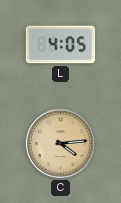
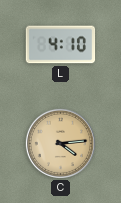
L: 4:05 -> 4:10
